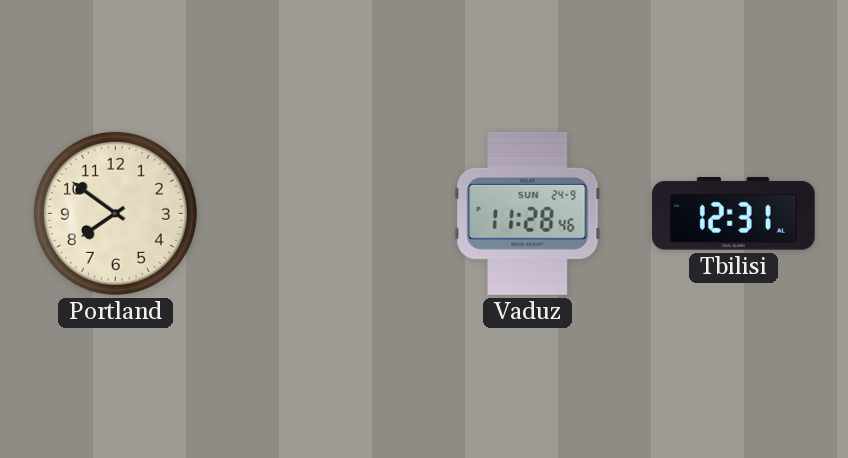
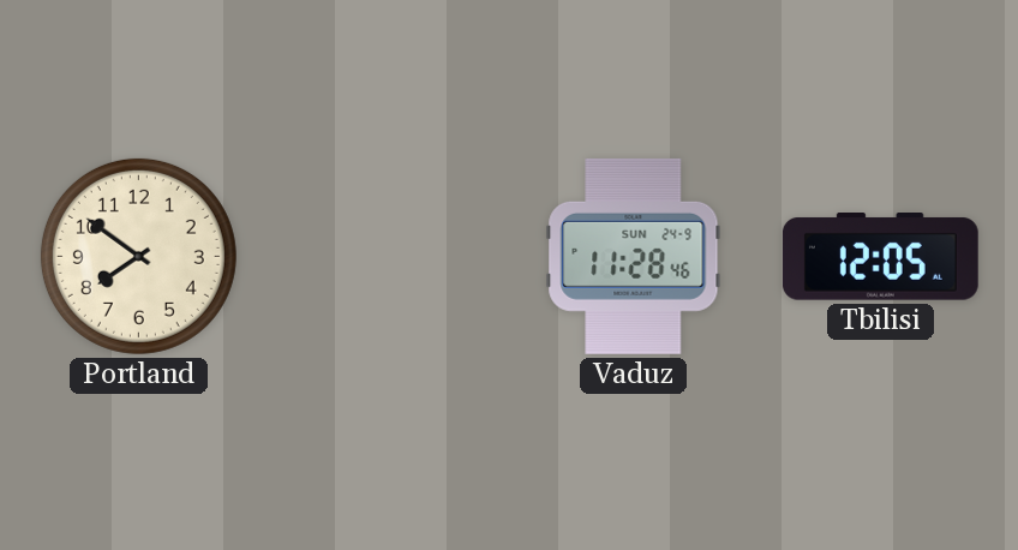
Tbilisi: 12:31 -> 12:05
